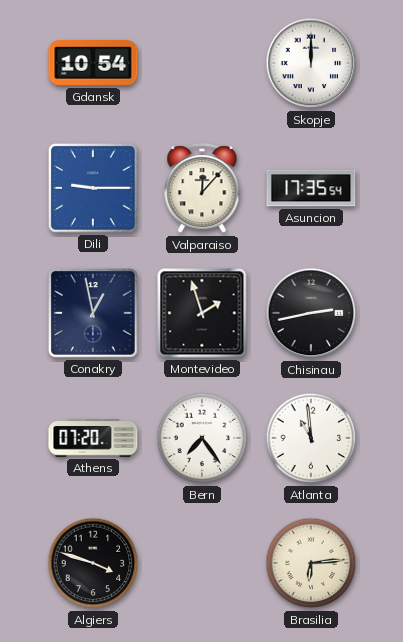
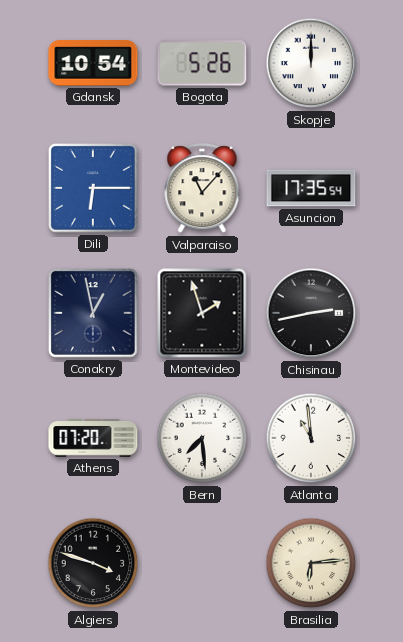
Bogota: none -> 5:26
Dili: 9:15 -> 6:15
Valparaiso: 12:07 -> 11:07
Bern: 7:24 -> 7:29
